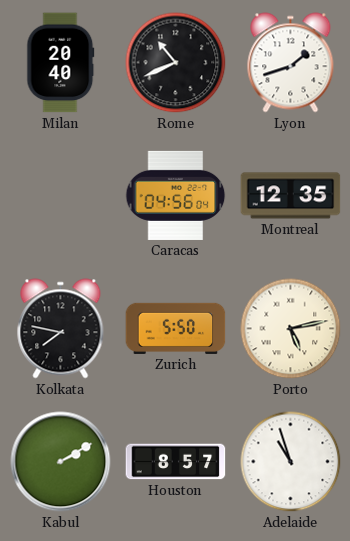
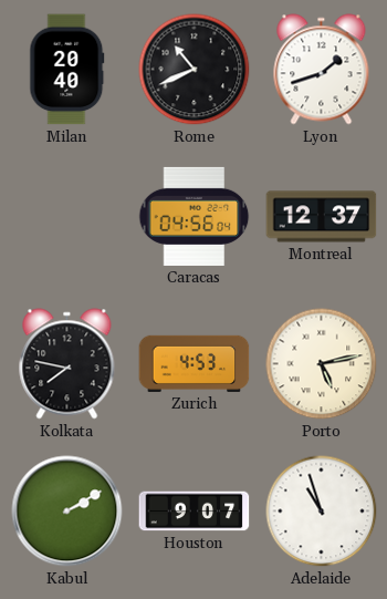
Montreal: 12:35 -> 12:37
Zurich: 5:50 -> 4:53
Houston: 8:57 -> 9:07
